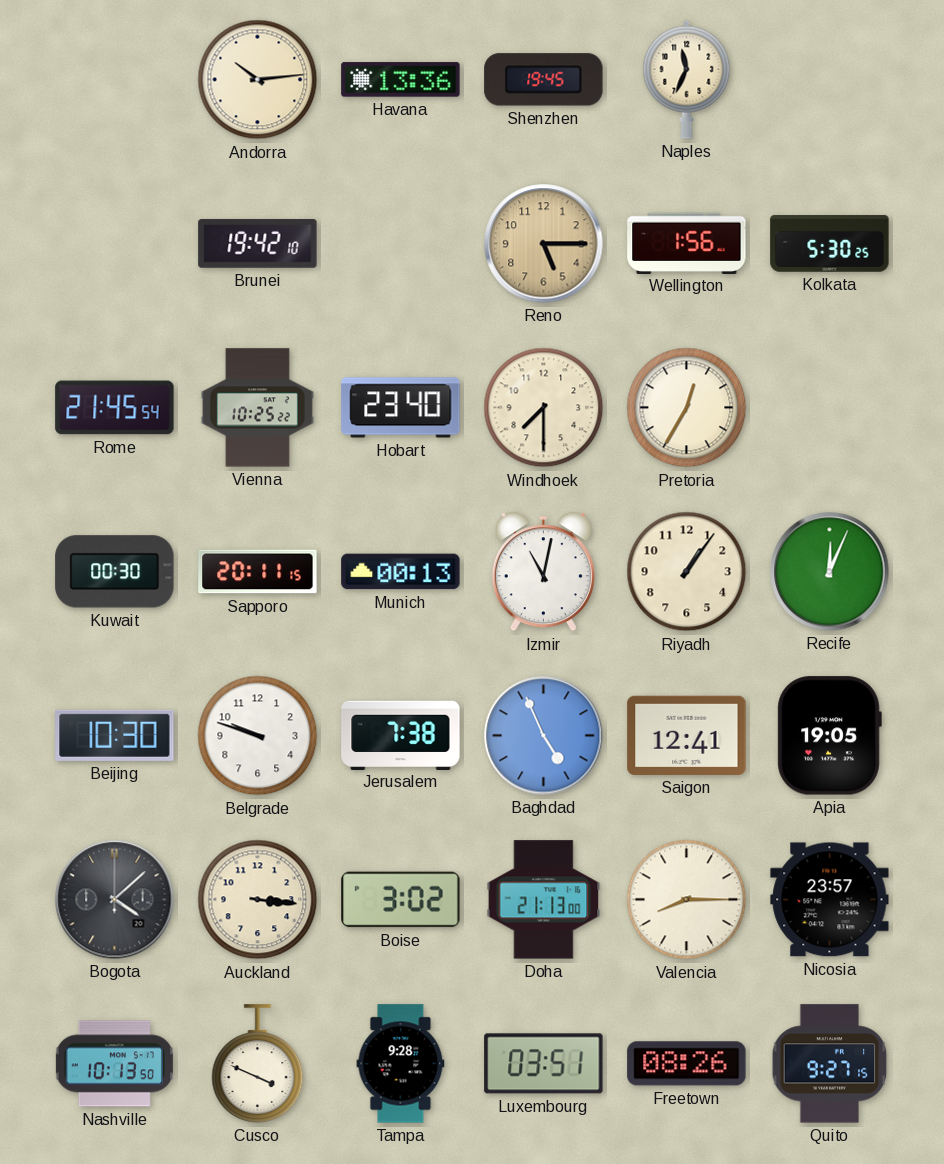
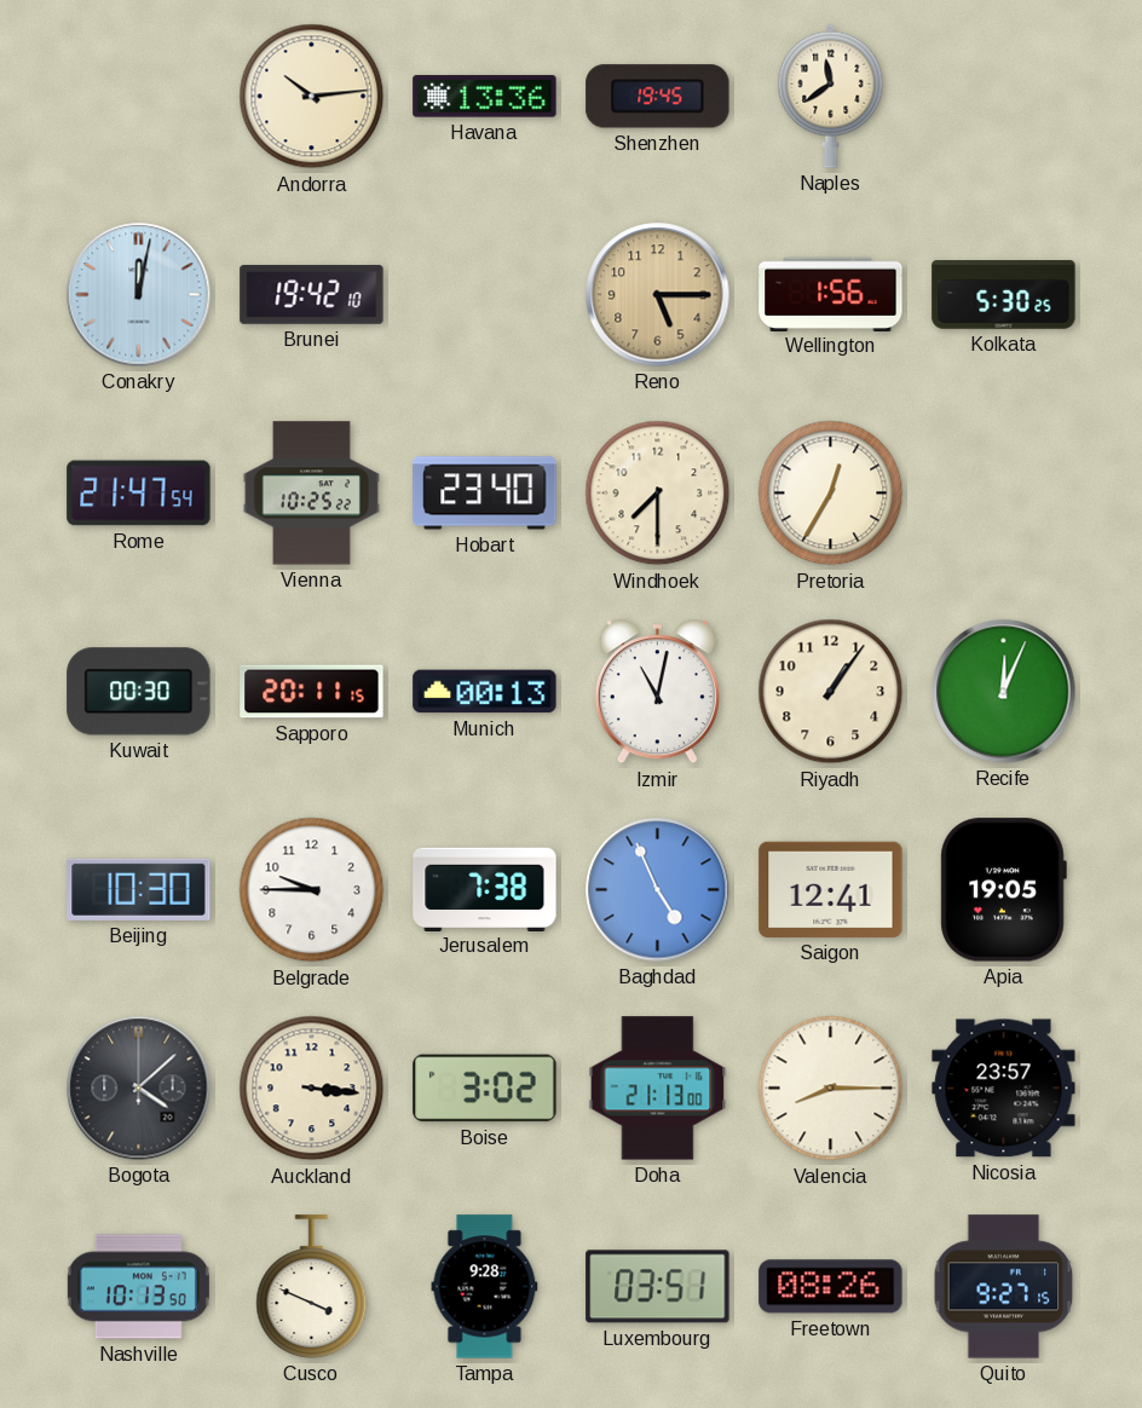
Naples: 11:34 -> 11:39
Conakry: none -> 12:02
Rome: 21:45 -> 21:47
Belgrade: 9:48 -> 9:45
